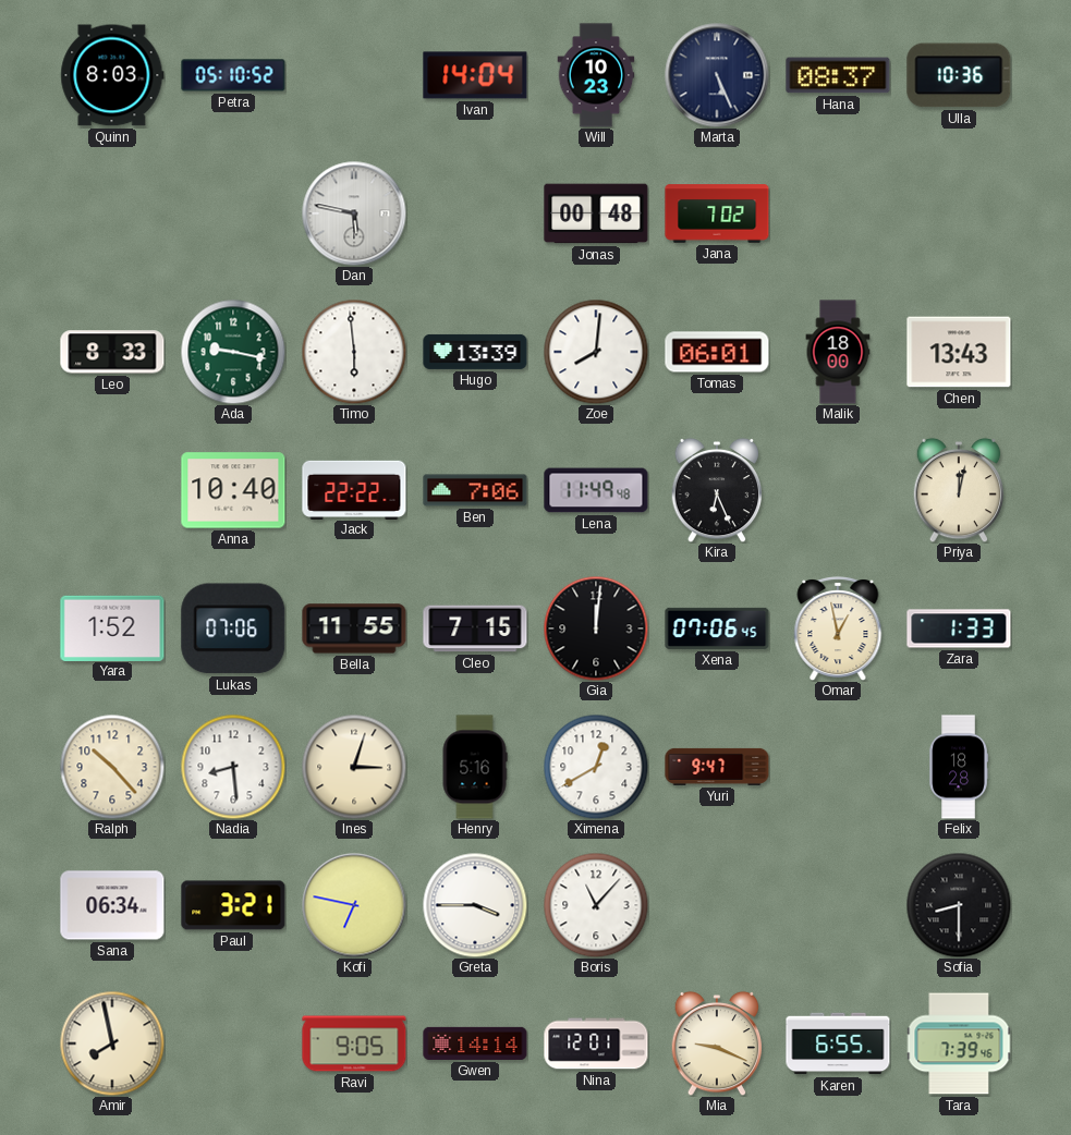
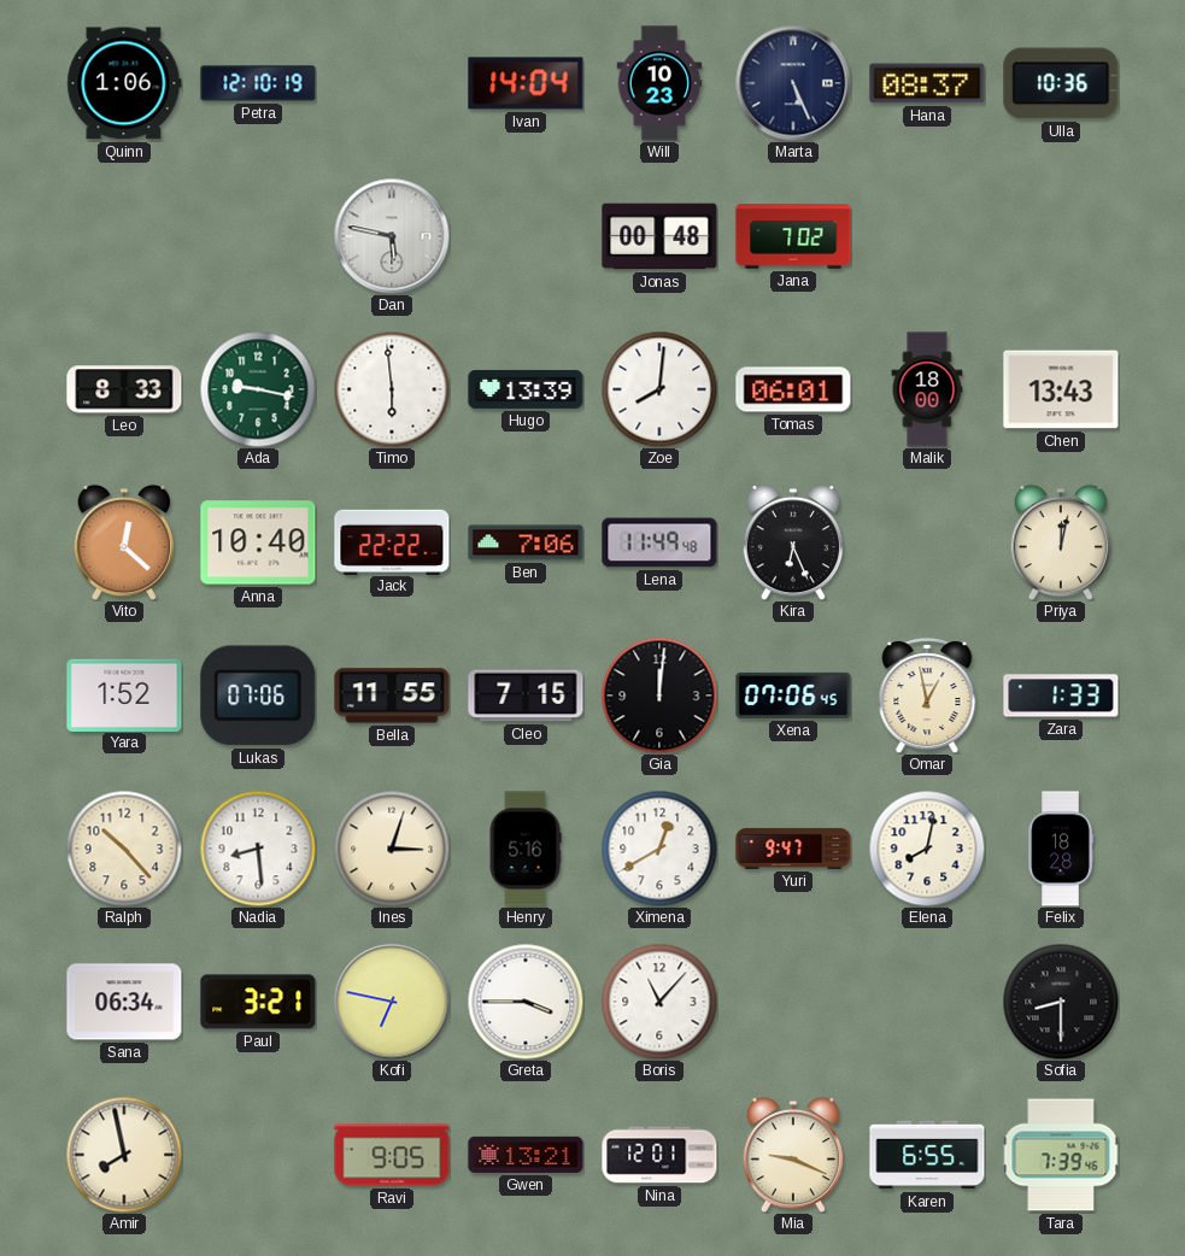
Quinn: 8:03 -> 1:06
Petra: 05:10 -> 12:10
Vito: none -> 12:22
Elena: none -> 8:02
Gwen: 14:14 -> 13:21
